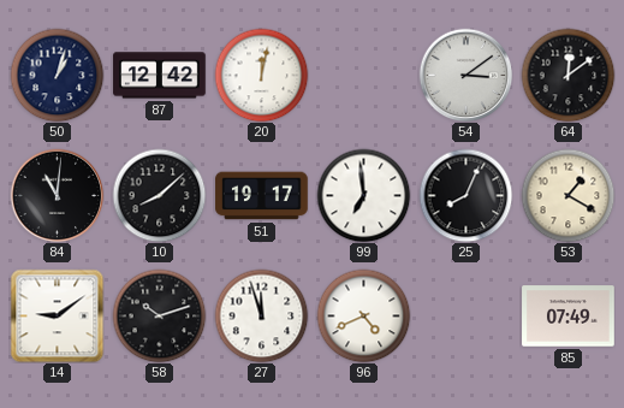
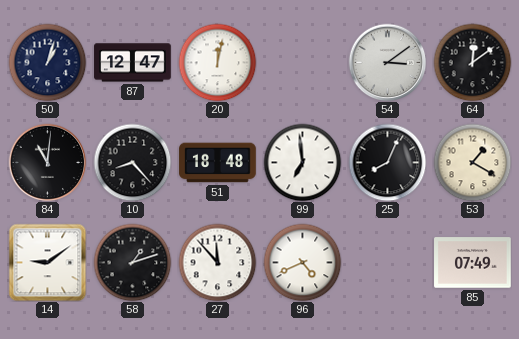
87: 12:42 -> 12:47
10: 8:08 -> 8:23
51: 19:17 -> 18:48
58: 10:12 -> 1:12
27: 11:57 -> 11:53
